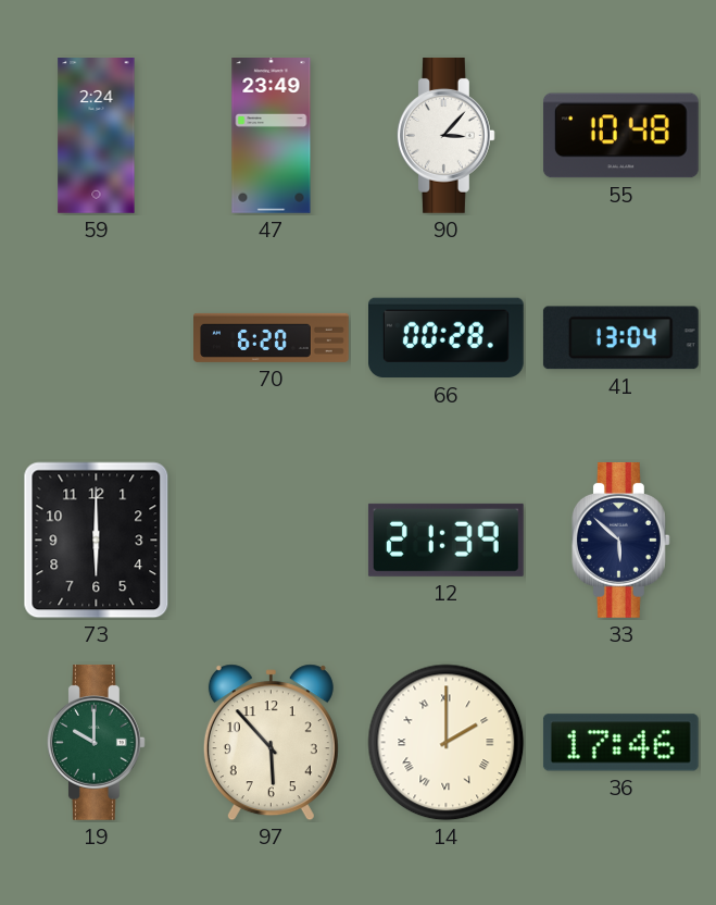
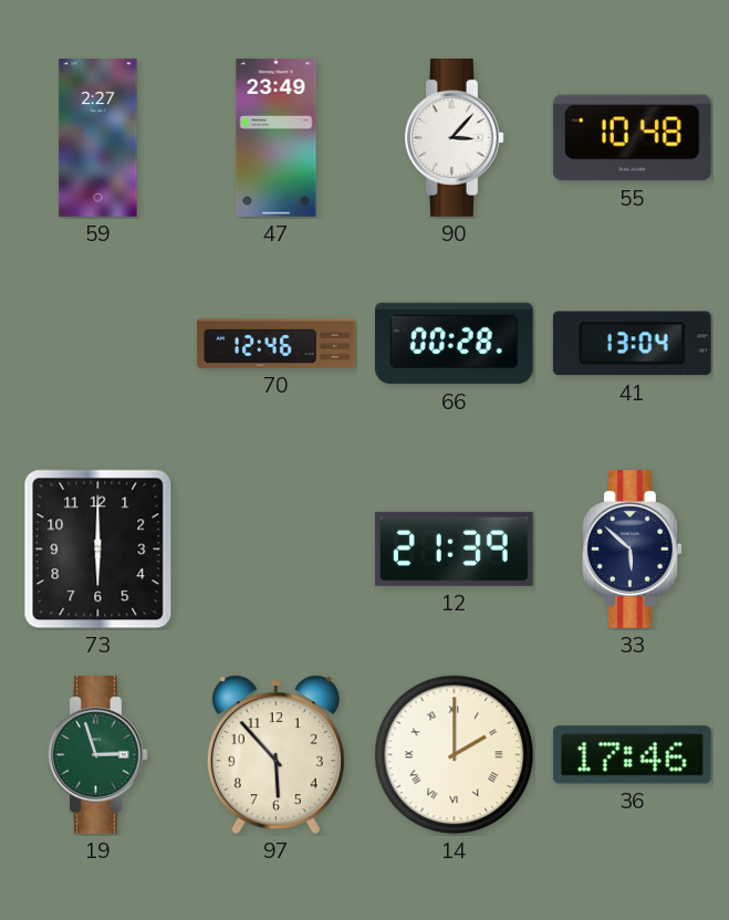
59: 2:24 -> 2:27
70: 6:20 -> 12:46
19: 10:00 -> 2:57
